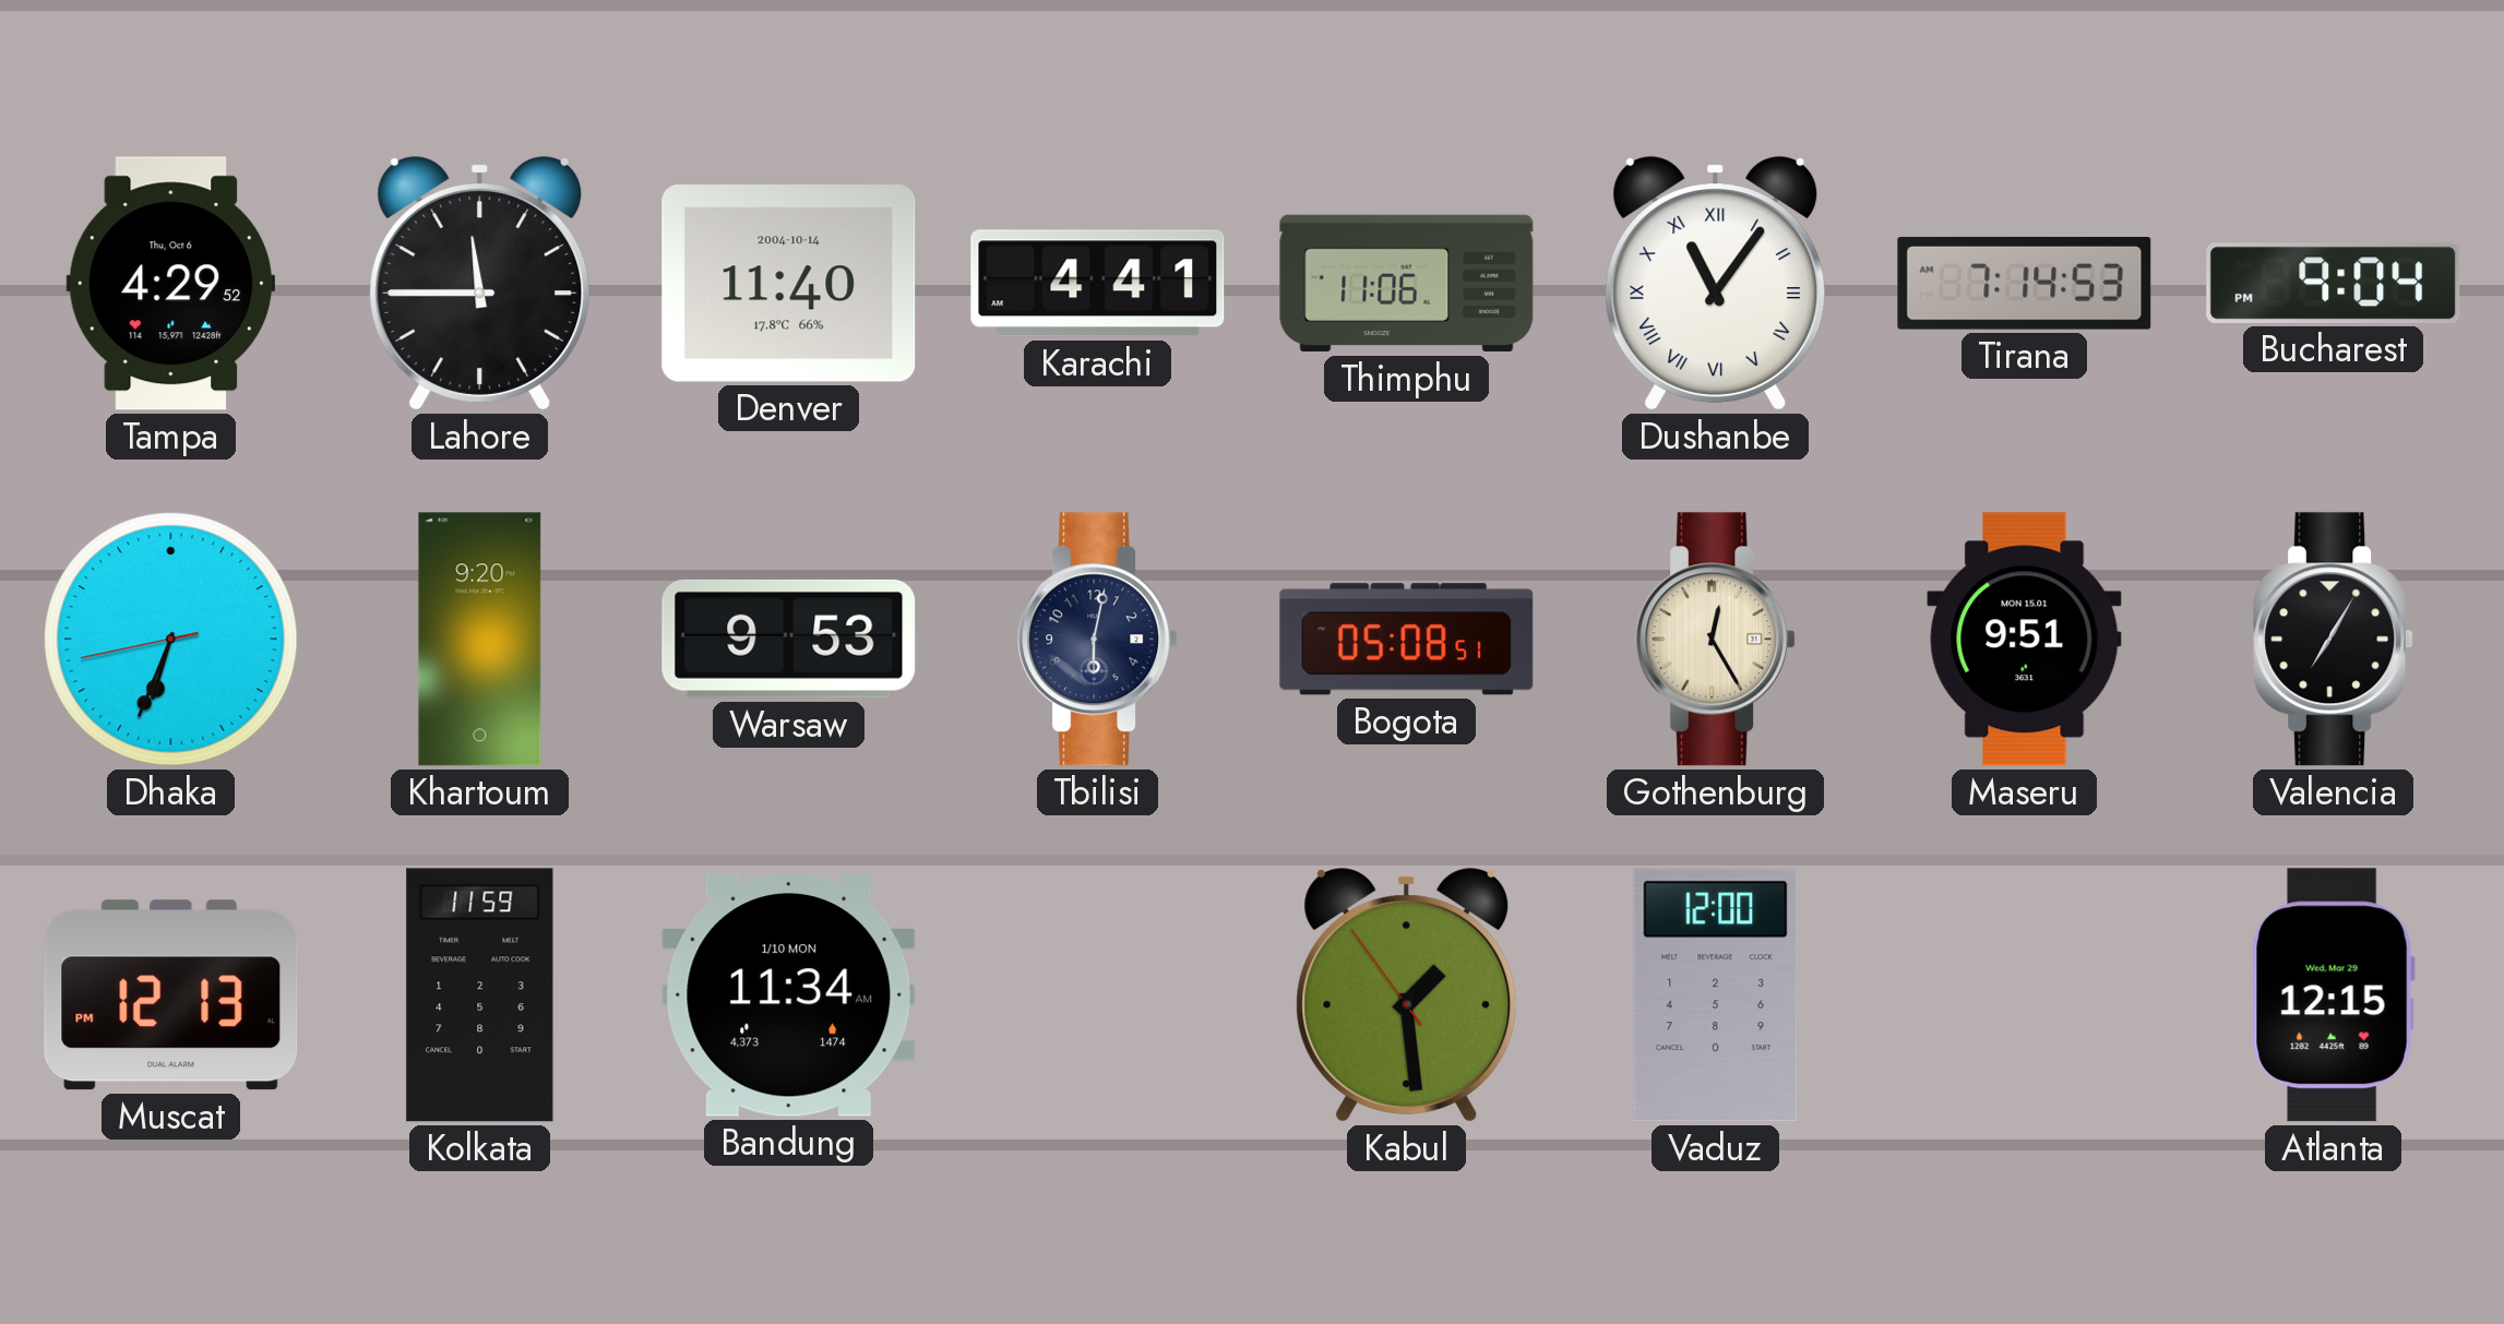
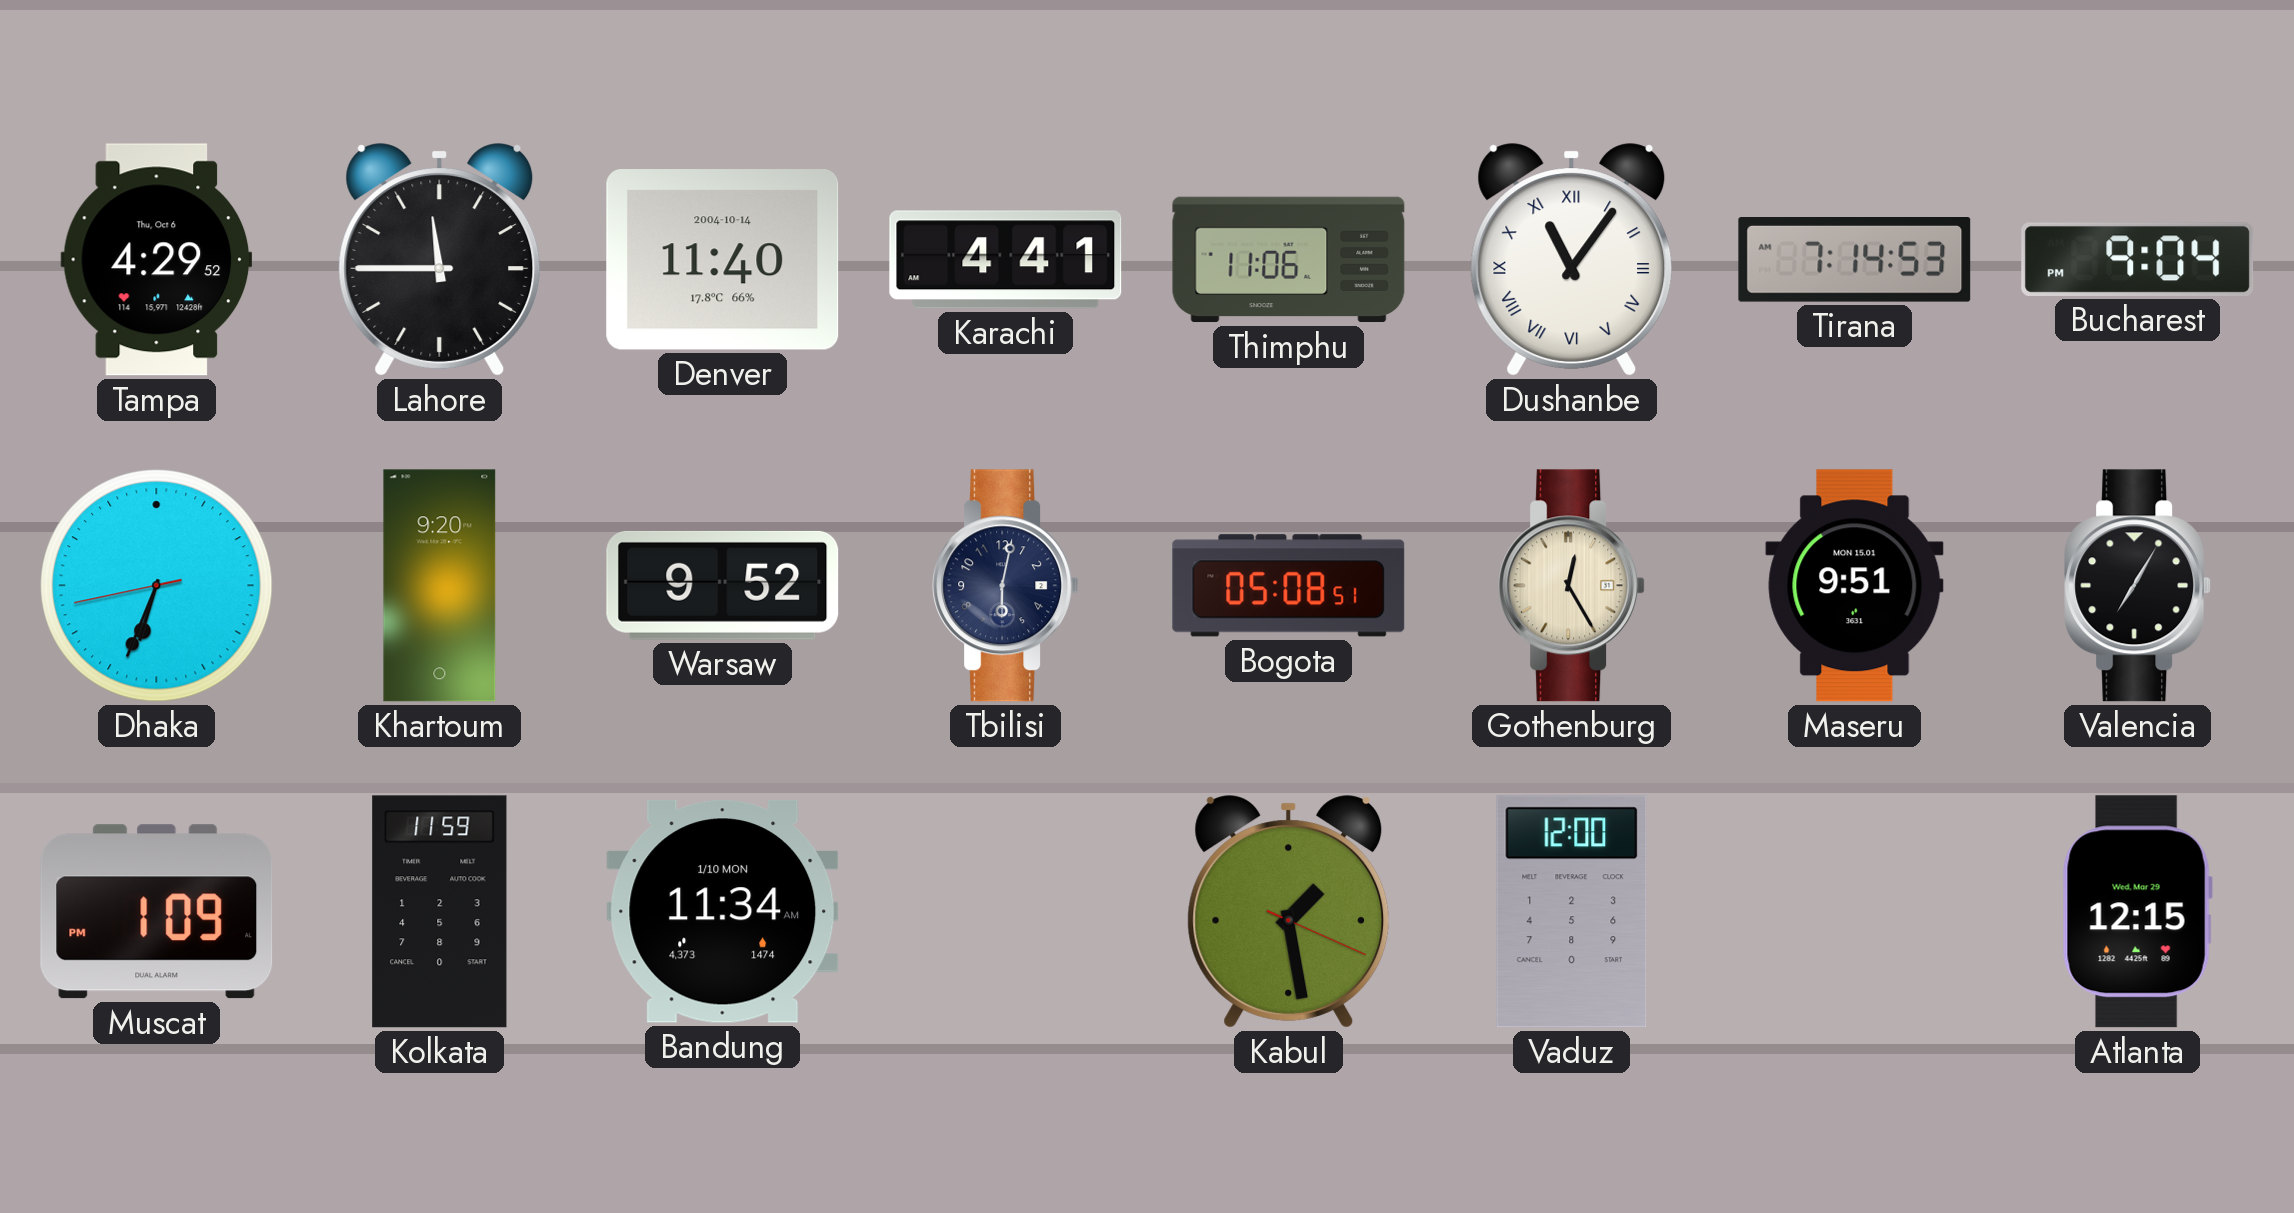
Warsaw: 9:53 -> 9:52
Muscat: 12:13 -> 1:09
Kabul: 1:28:54 -> 1:28:19
